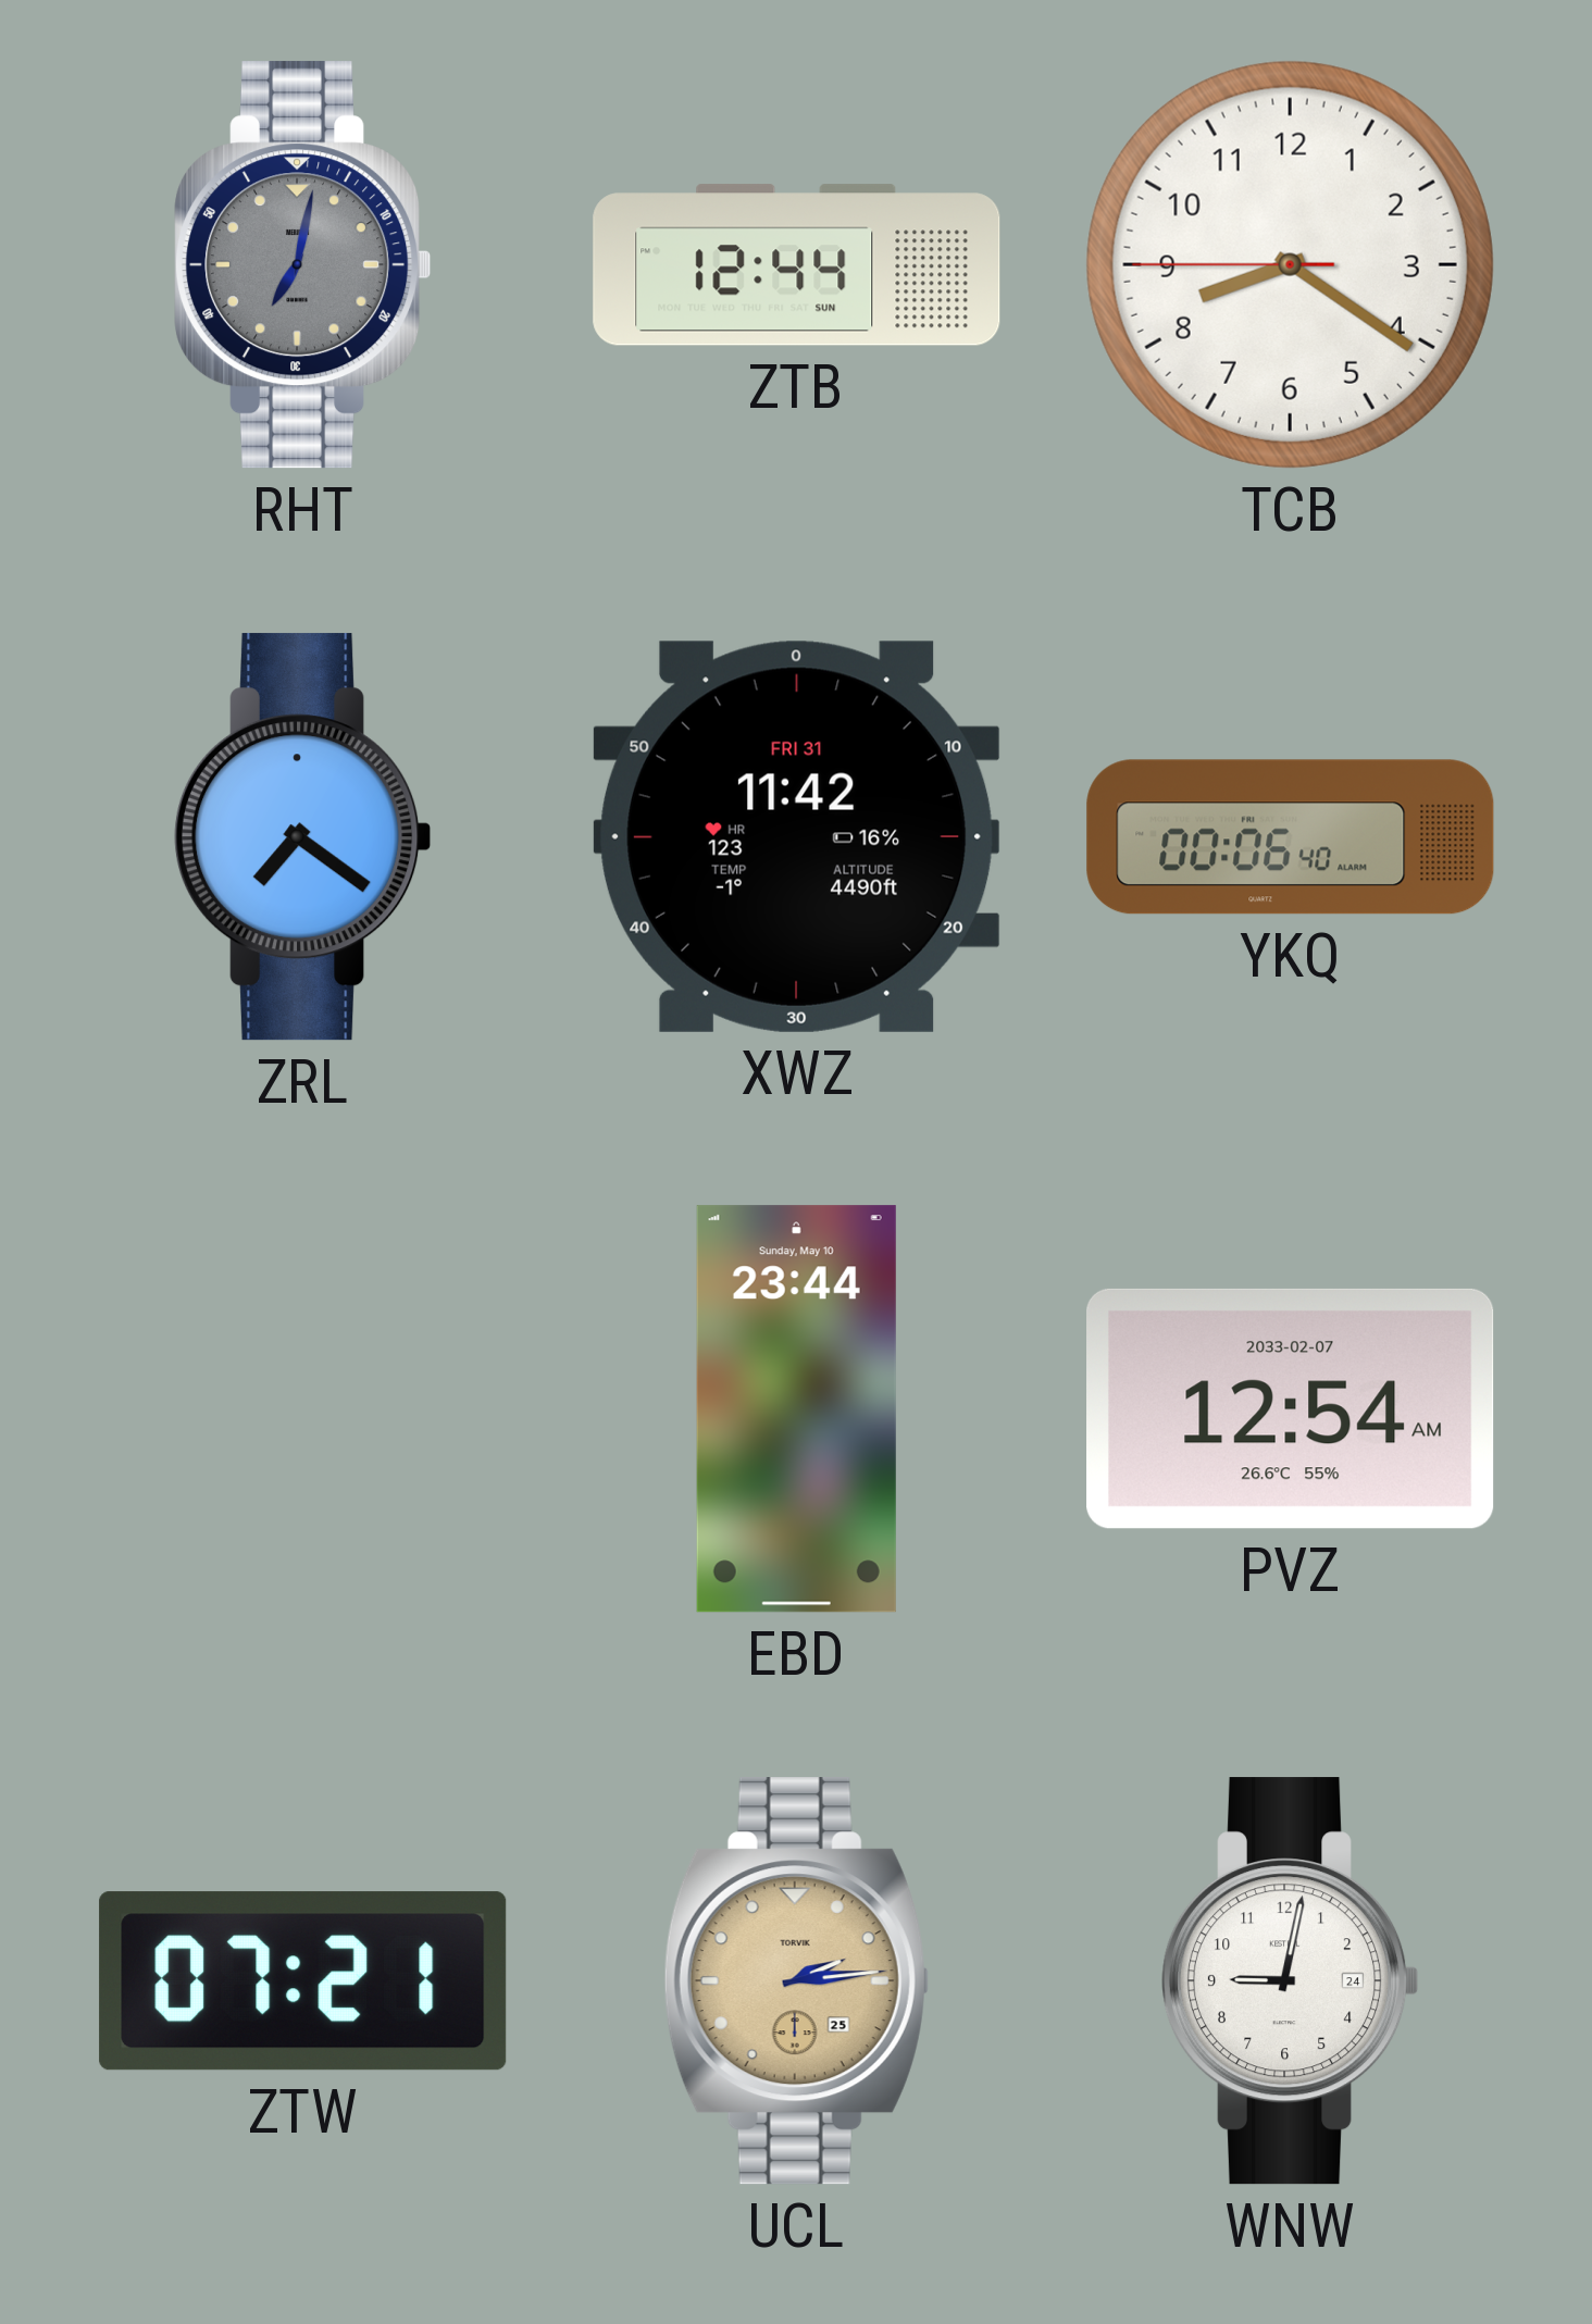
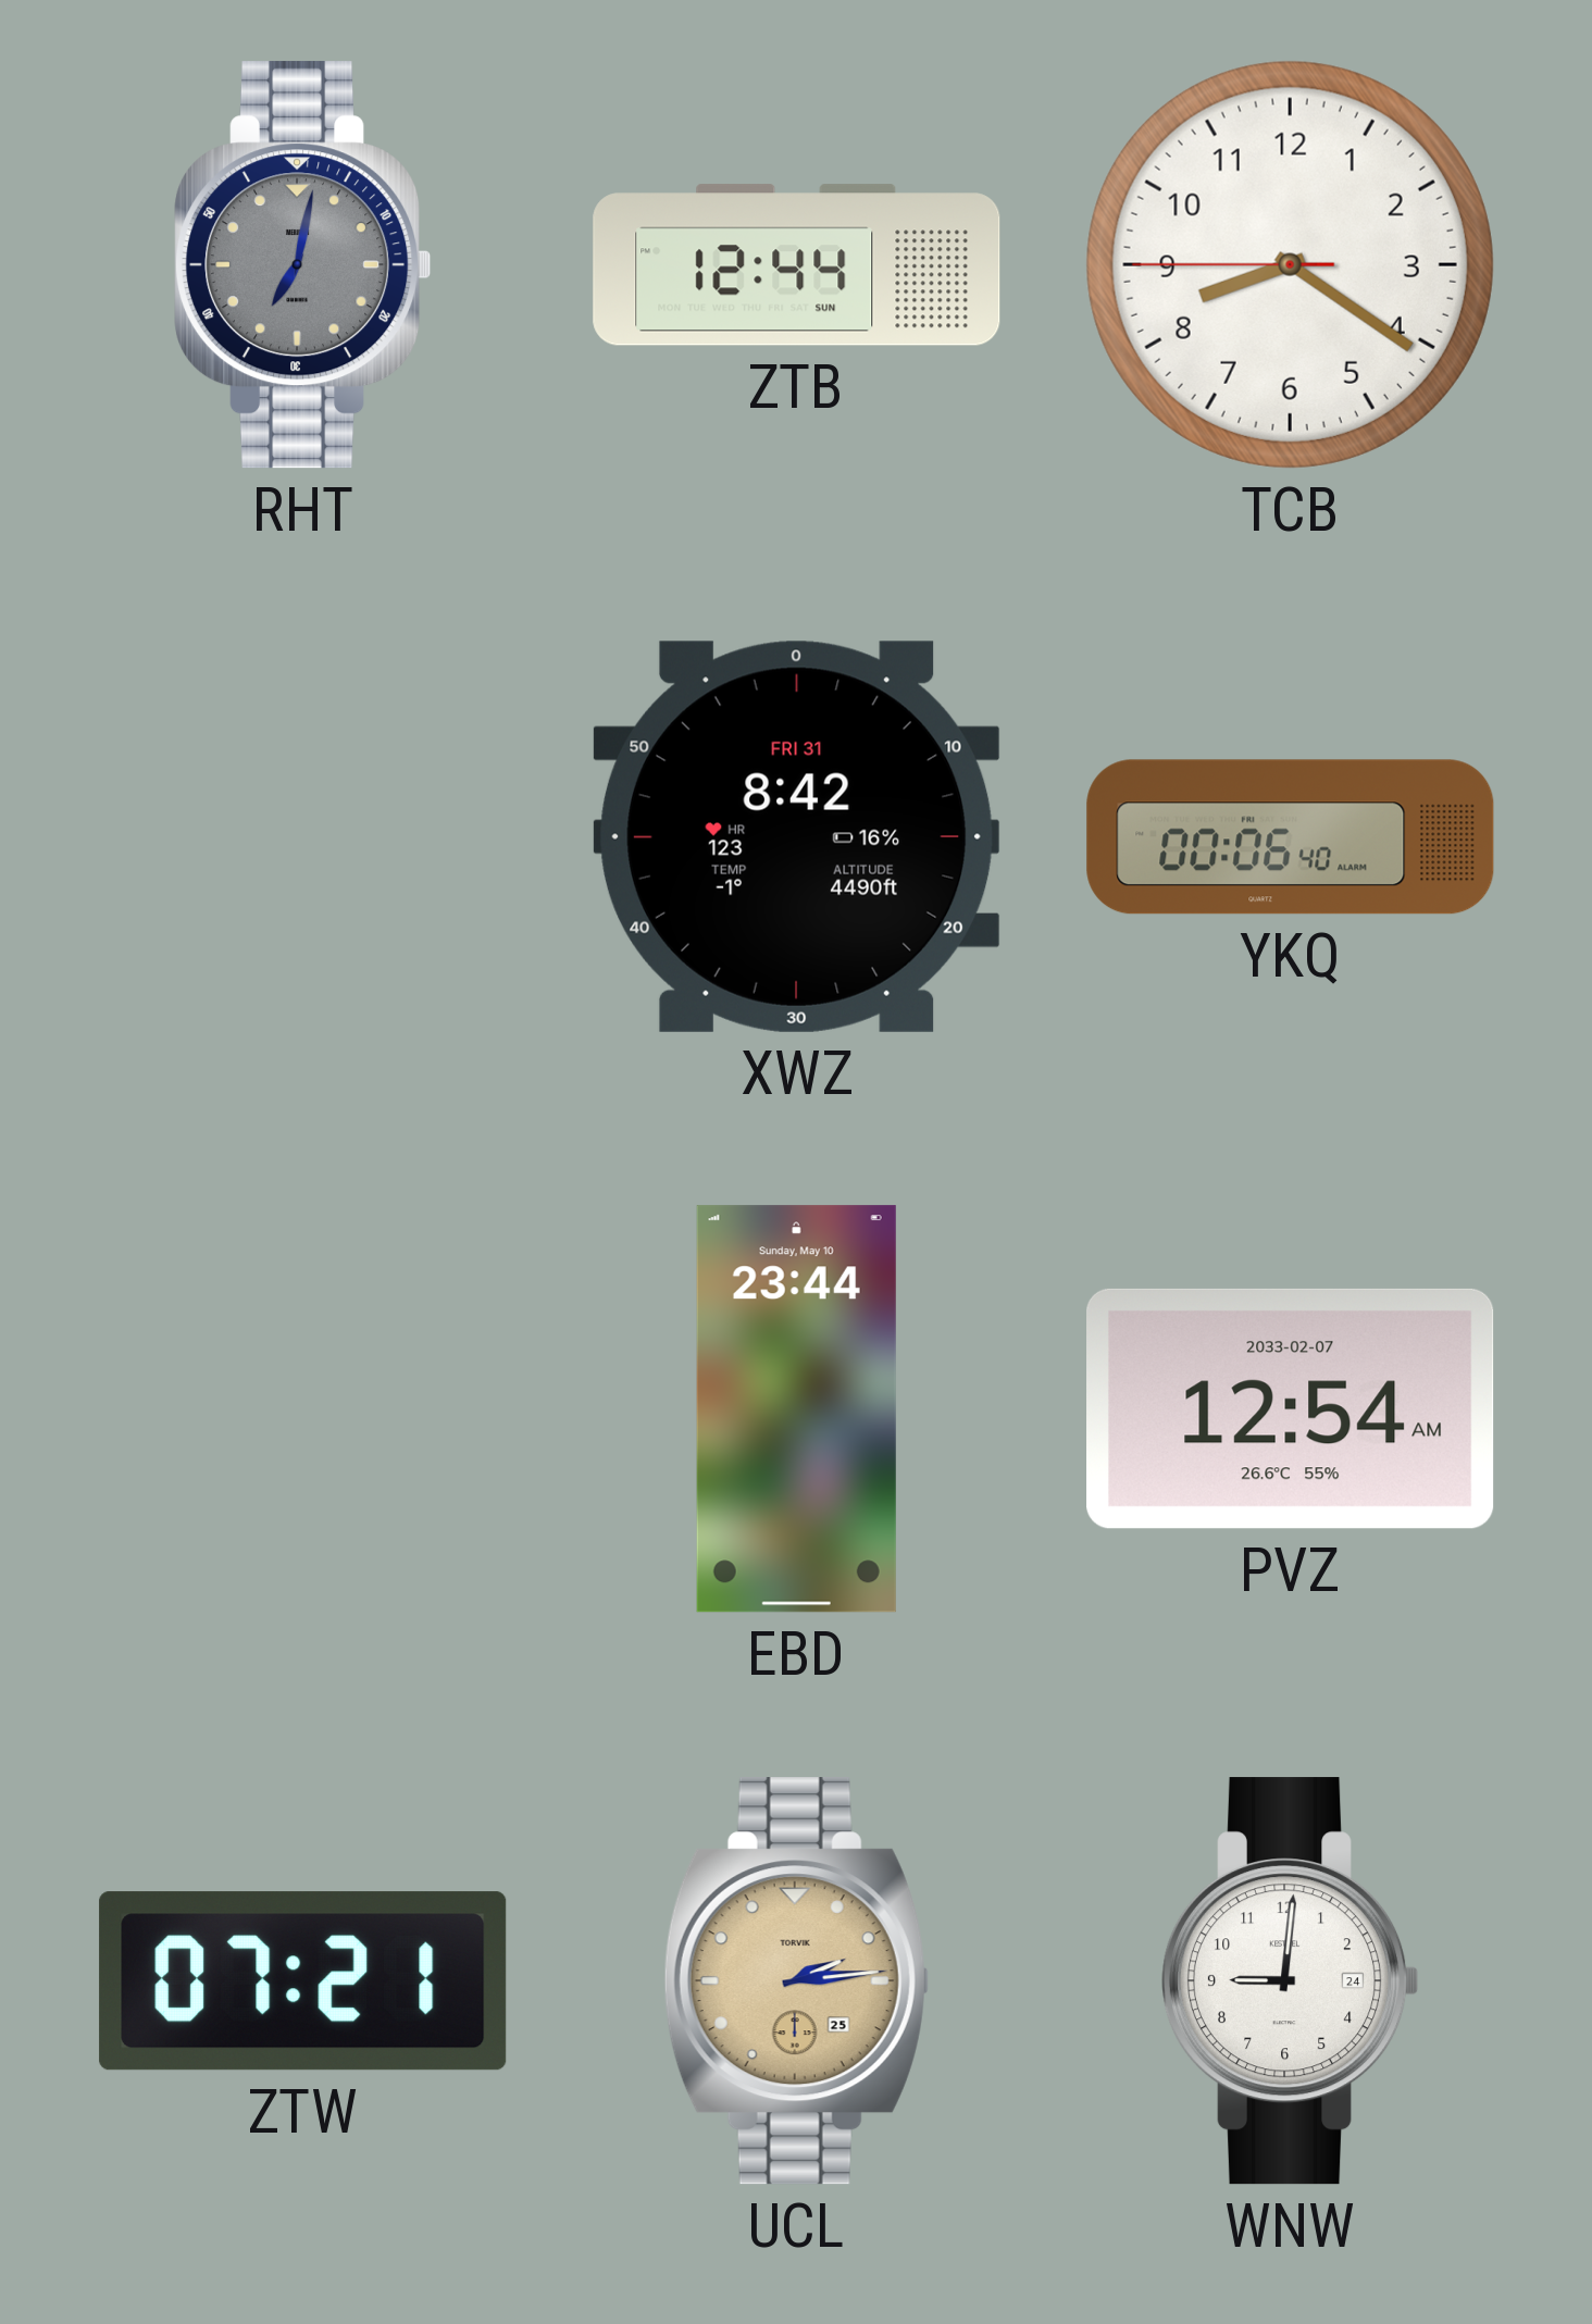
ZRL: 7:21 -> none
XWZ: 11:42 -> 8:42
WNW: 9:02 -> 9:01
